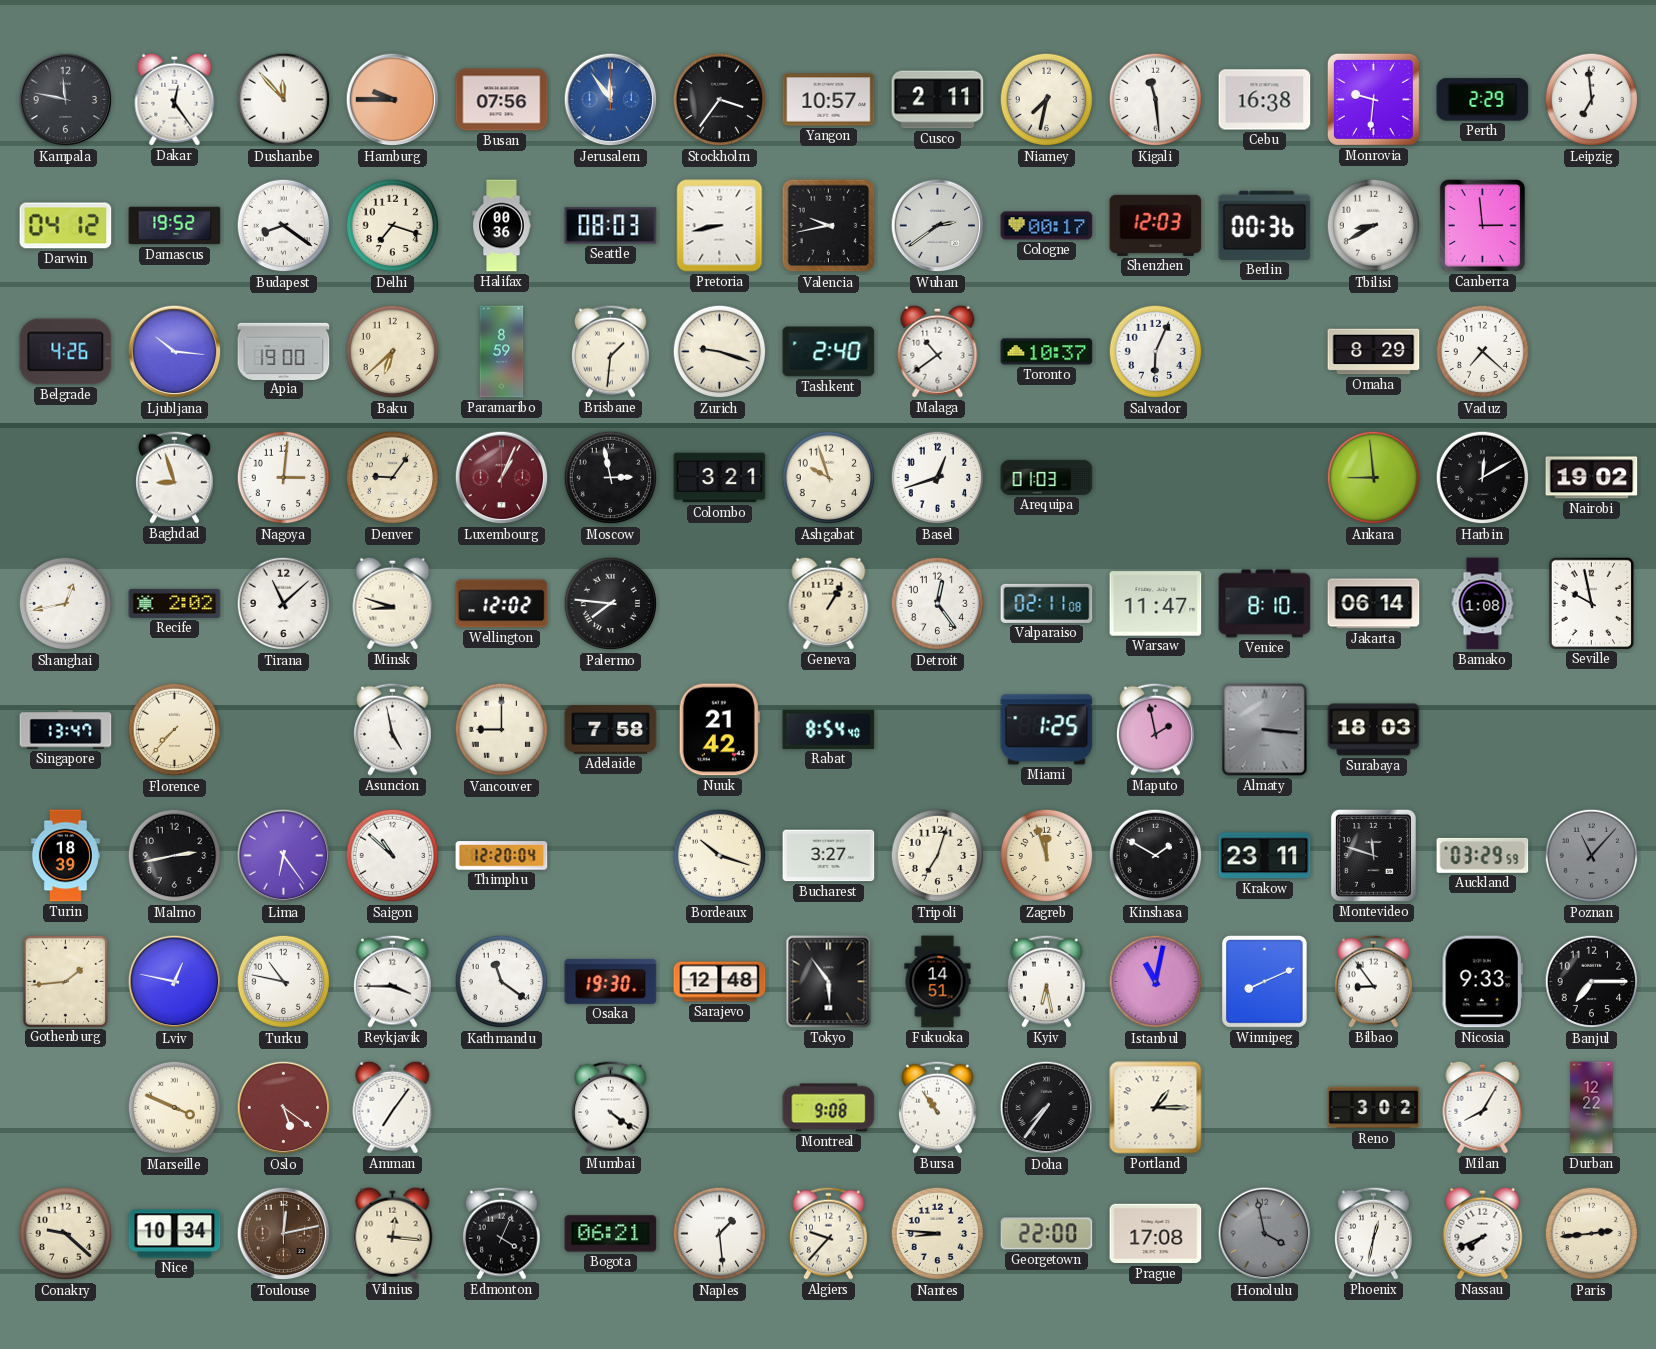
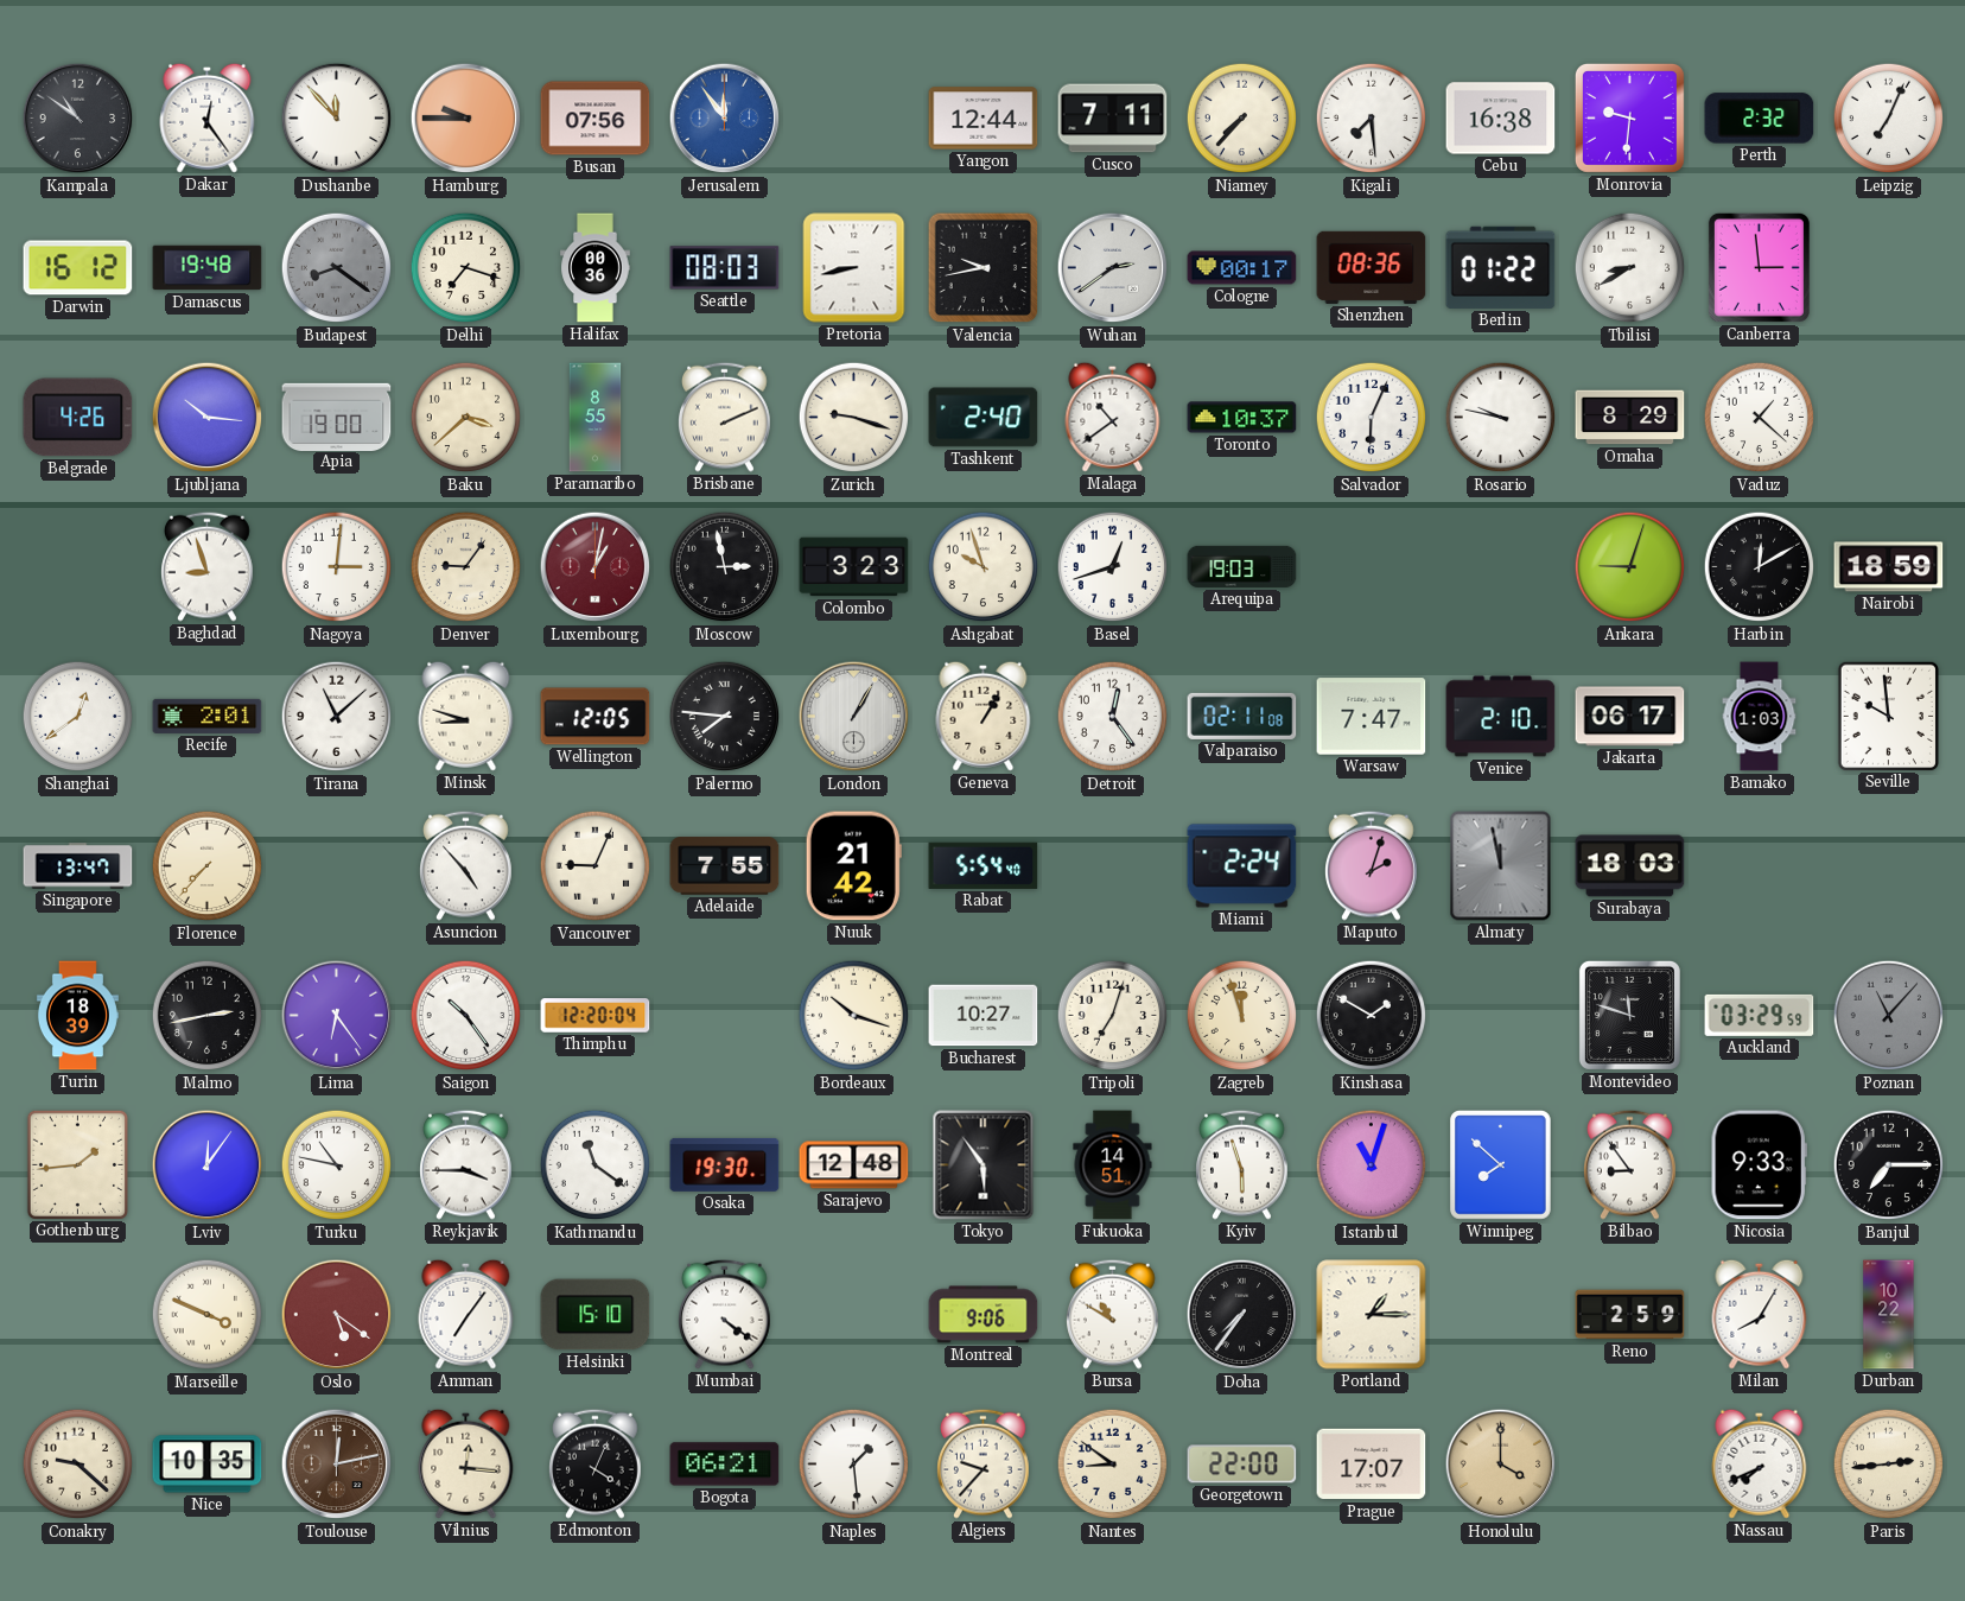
Kampala: 11:47 -> 10:51
Stockholm: 3:36 -> none
Yangon: 10:57 -> 12:44
Cusco: 2:11 -> 7:11
Niamey: 7:32 -> 7:37
Kigali: 11:29 -> 7:29
Perth: 2:29 -> 2:32
Leipzig: 6:59 -> 7:04
Darwin: 04:12 -> 16:12
Damascus: 19:52 -> 19:48
Budapest dial: white -> grey
Shenzhen: 12:03 -> 08:36
Berlin: 00:36 -> 01:22
Baku: 6:38 -> 3:38
Paramaribo: 8:59 -> 8:55
Brisbane: 1:31 -> 2:11
Rosario: none -> 9:47
Vaduz: 7:22 -> 1:22
Luxembourg: 1:04 -> 1:02
Colombo: 3:21 -> 3:23
Arequipa: 01:03 -> 19:03
Ankara: 8:59 -> 9:03
Nairobi: 19:02 -> 18:59
Shanghai: 12:43 -> 12:39
Recife: 2:02 -> 2:01
Wellington: 12:02 -> 12:05
London: none -> 1:05
Warsaw: 11:47 -> 7:47
Venice: 8:10 -> 2:10
Jakarta: 06:14 -> 06:17
Bamako: 1:08 -> 1:03
Seville: 9:58 -> 9:59
Asuncion: 4:58 -> 4:53
Vancouver: 9:00 -> 9:04
Adelaide: 7:58 -> 7:55
Rabat: 8:54 -> 5:54
Miami: 1:25 -> 2:24
Maputo: 1:58 -> 2:03
Almaty: 3:16 -> 11:58
Saigon: 10:52 -> 10:24
Bucharest: 3:27 -> 10:27
Krakow: 23:11 -> none
Lviv: 12:47 -> 12:06
Kyiv: 6:28 -> 5:57
Istanbul: 11:02 -> 11:03
Winnipeg: 8:11 -> 7:52
Helsinki: none -> 15:10
Montreal: 9:08 -> 9:06
Bursa: 10:54 -> 10:50
Reno: 3:02 -> 2:59
Durban: 12:22 -> 10:22
Nice: 10:34 -> 10:35
Nantes: 8:46 -> 8:51
Prague: 17:08 -> 17:07
Honolulu: 3:58 -> 4:00
Honolulu dial: grey -> champagne
Phoenix: 12:32 -> none
